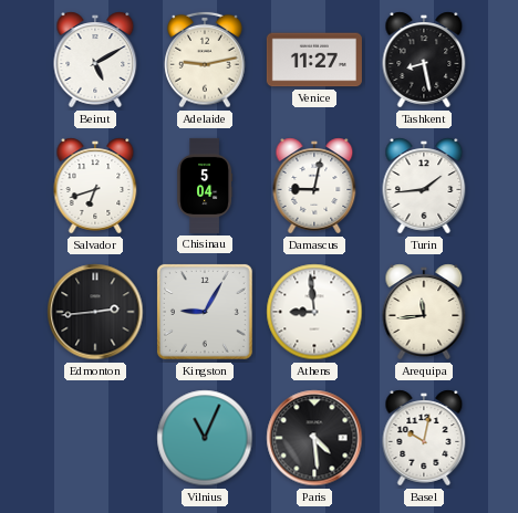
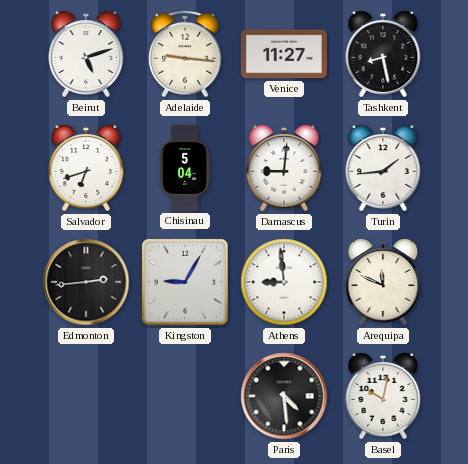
Beirut: 5:10 -> 5:12
Adelaide: 9:13 -> 9:16
Damascus: 9:02 -> 9:01
Arequipa: 11:44 -> 11:49
Vilnius: 11:04 -> none
